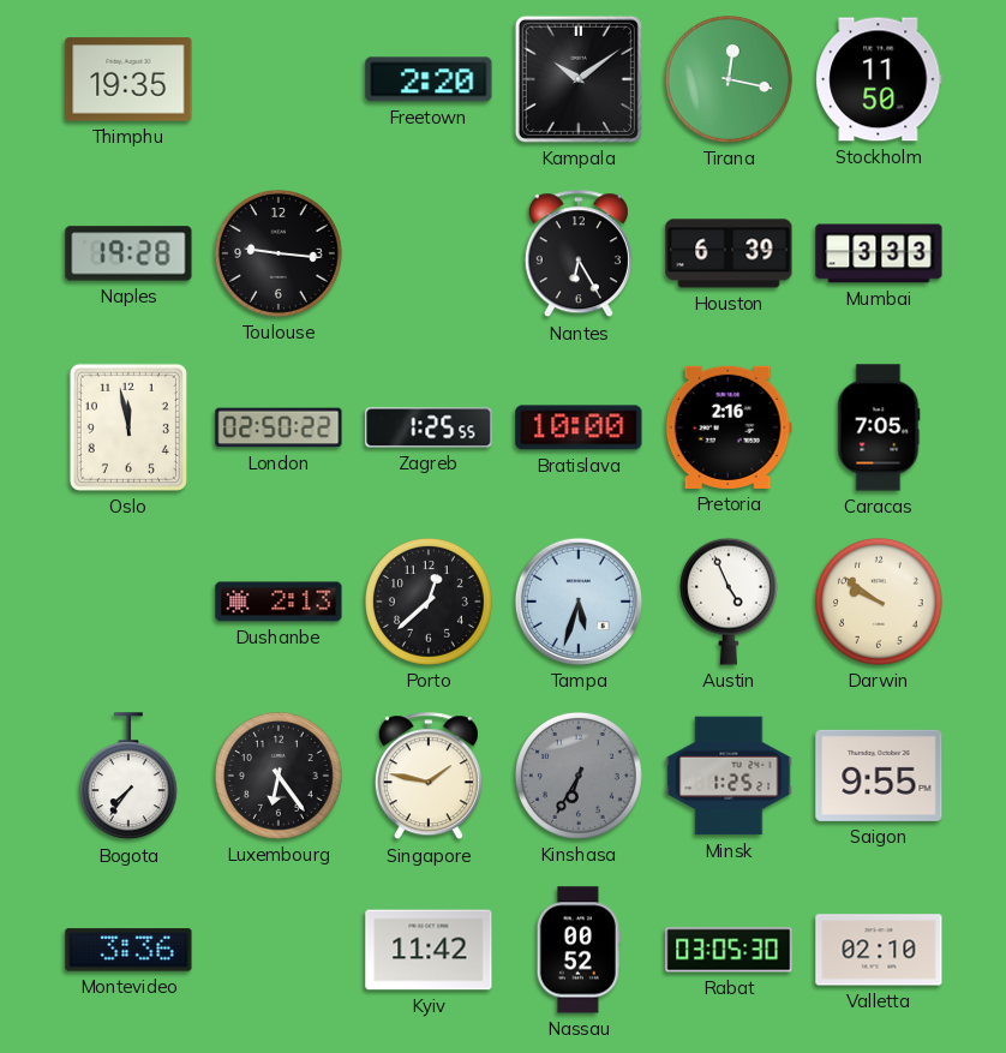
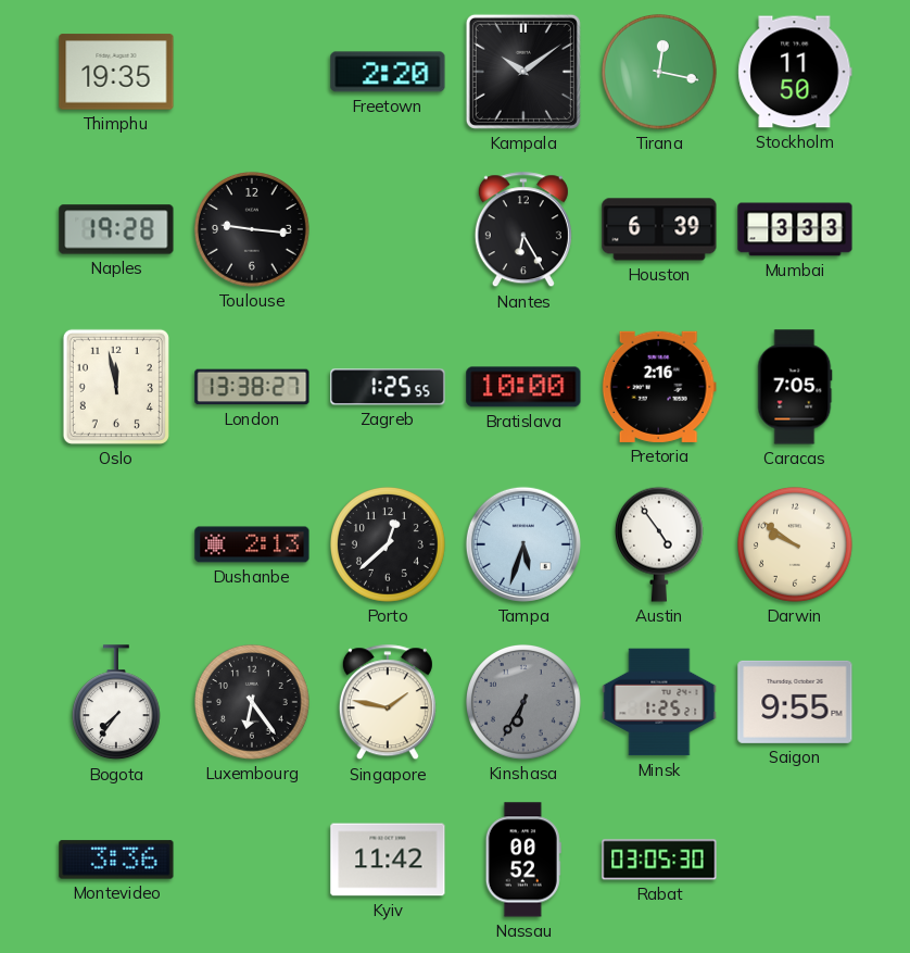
London: 02:50 -> 13:38
Austin: 4:56 -> 4:54
Valletta: 02:10 -> none
